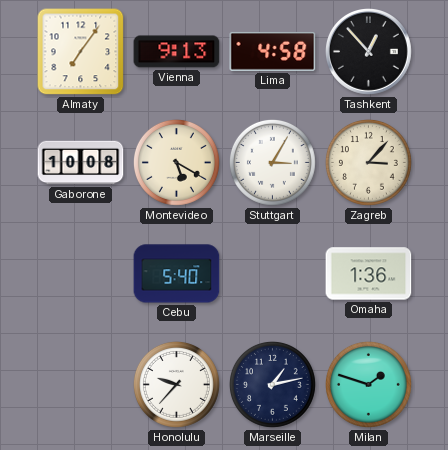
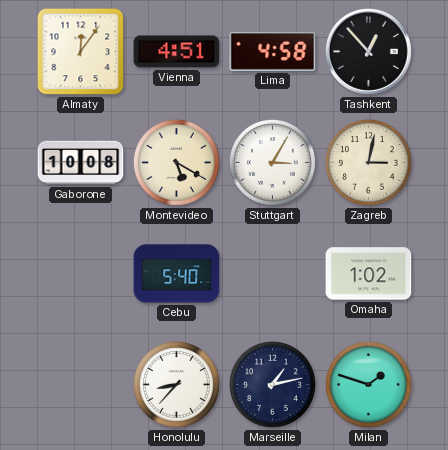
Almaty: 7:06 -> 12:06
Vienna: 9:13 -> 4:51
Zagreb: 3:07 -> 3:02
Omaha: 1:36 -> 1:02
Honolulu: 9:37 -> 8:37
